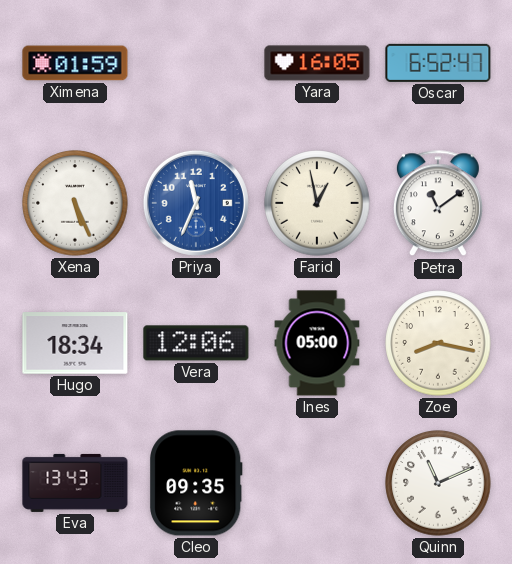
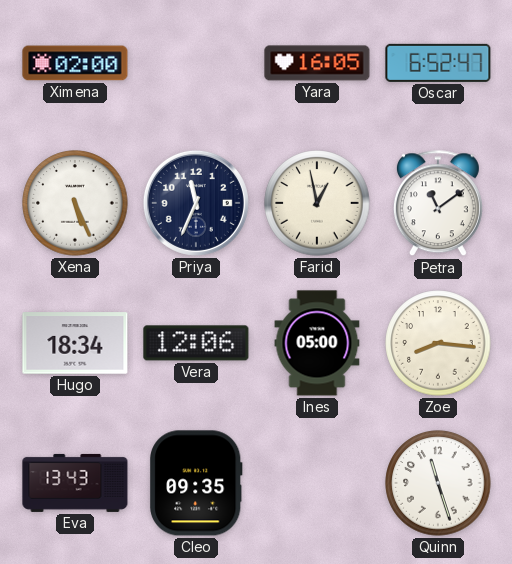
Ximena: 01:59 -> 02:00
Priya dial: blue -> navy
Zoe: 8:17 -> 8:16
Quinn: 11:11 -> 11:27
